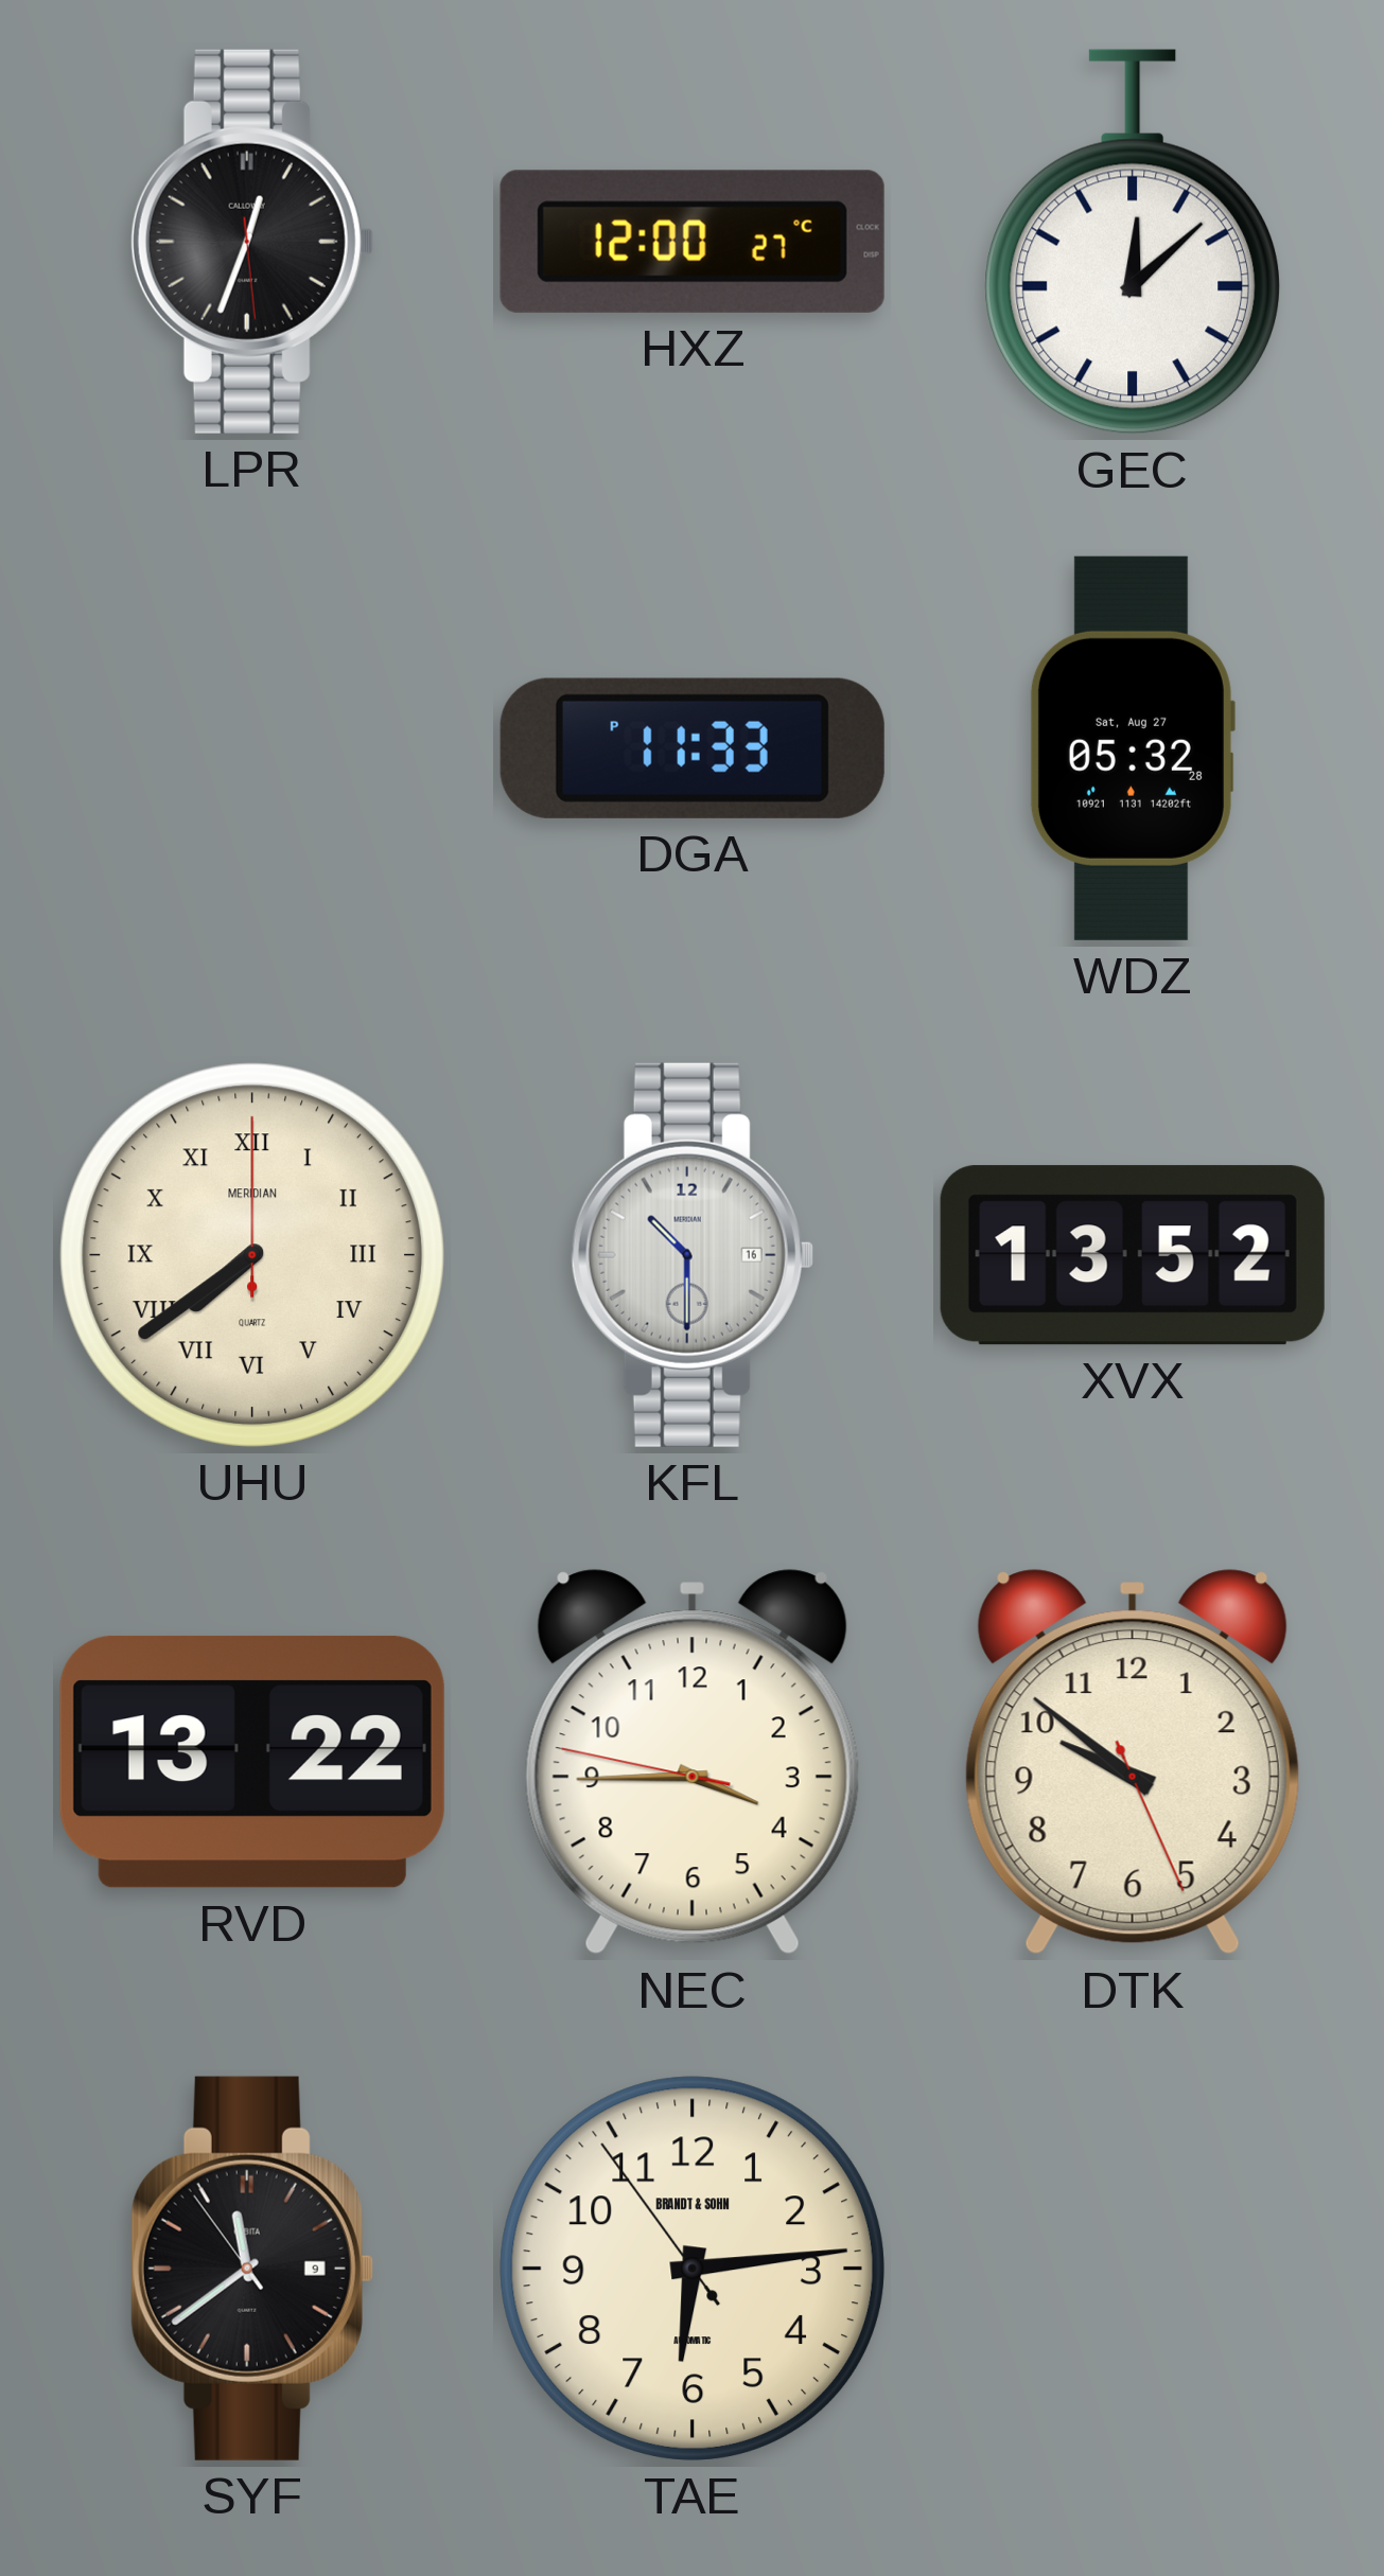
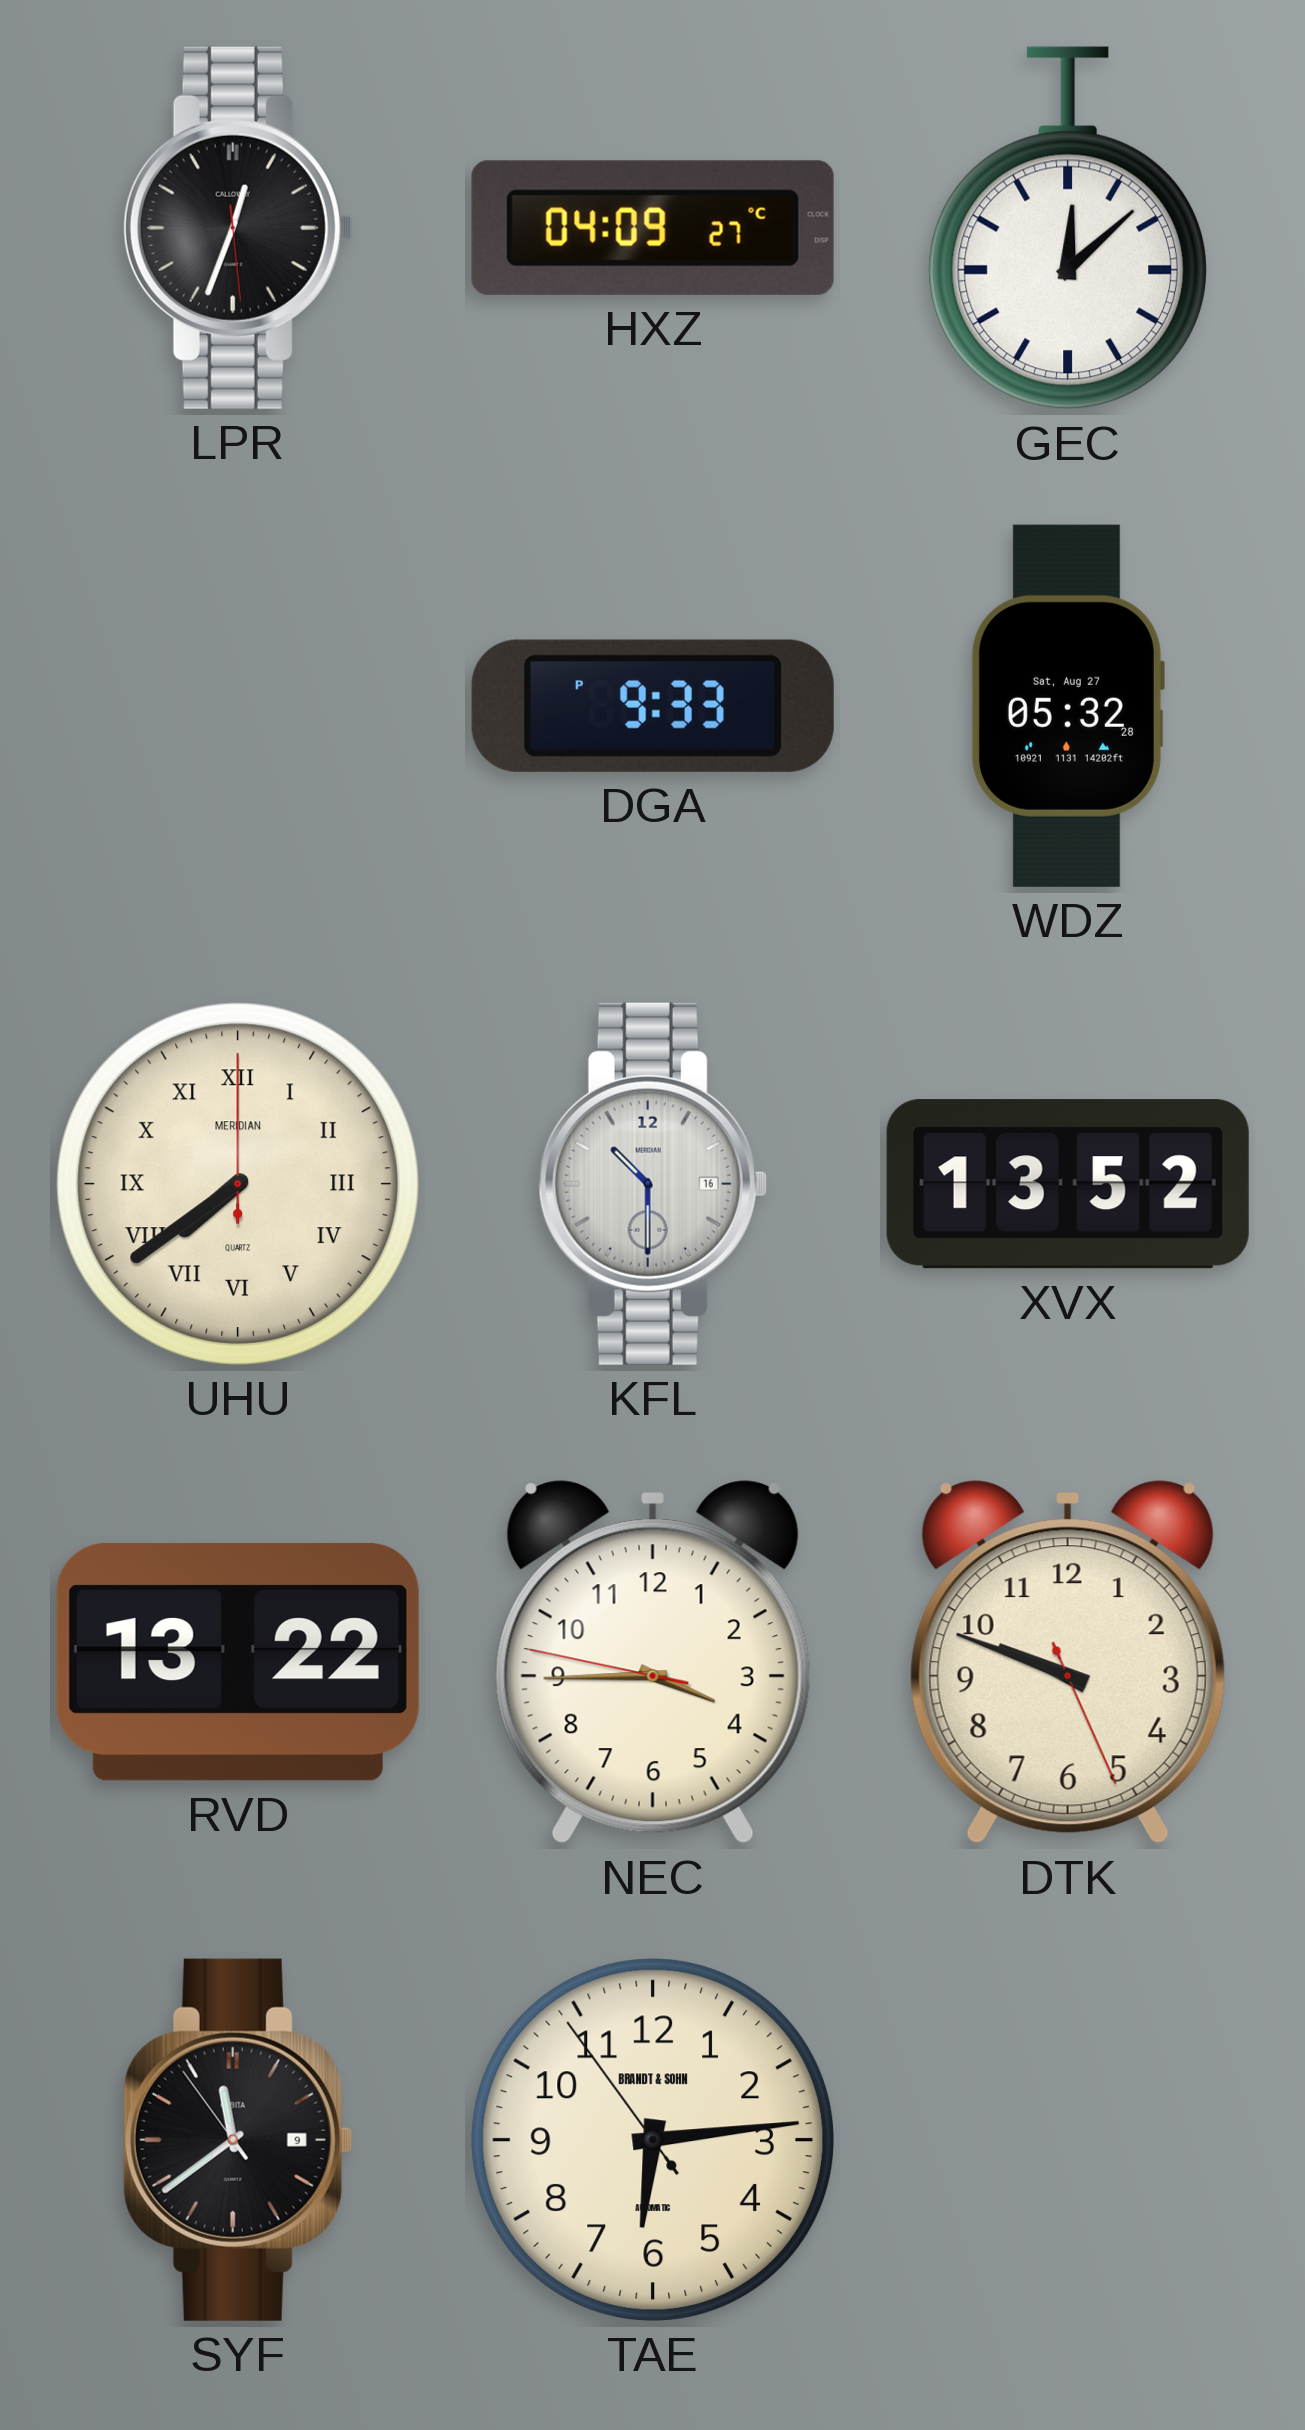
HXZ: 12:00 -> 04:09
DGA: 11:33 -> 9:33
DTK: 9:51 -> 9:48
